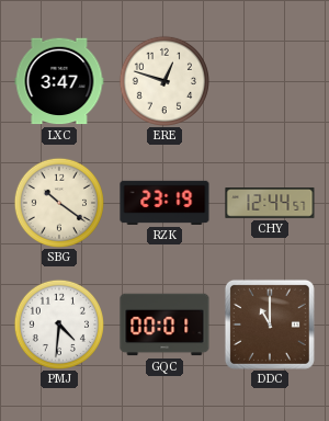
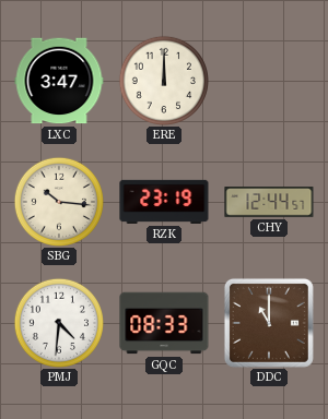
ERE: 12:48 -> 12:00
SBG: 10:21 -> 10:16
GQC: 00:01 -> 08:33
